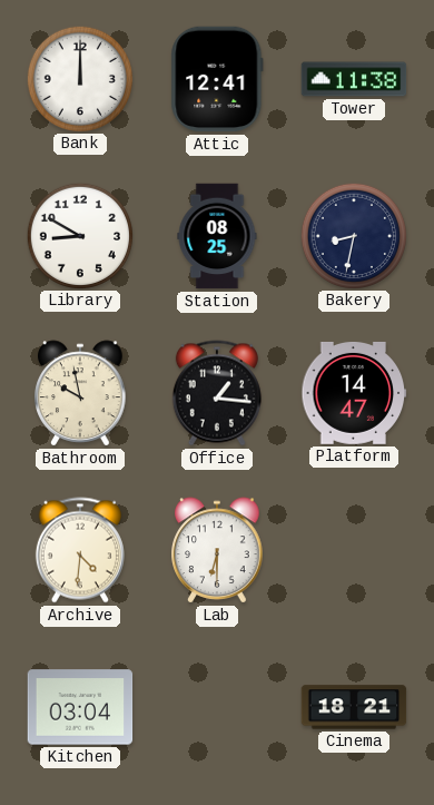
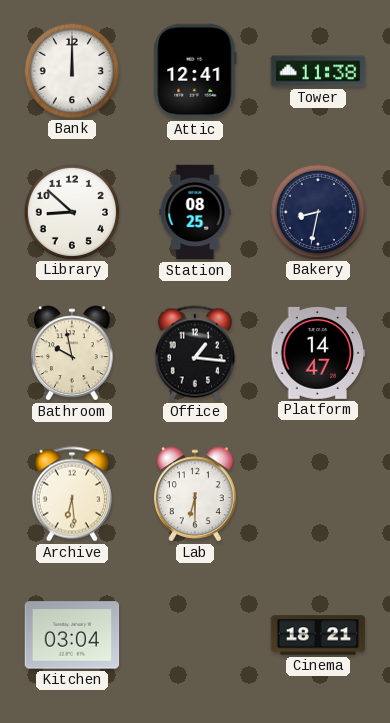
Library: 8:50 -> 8:52
Archive: 4:31 -> 6:29
